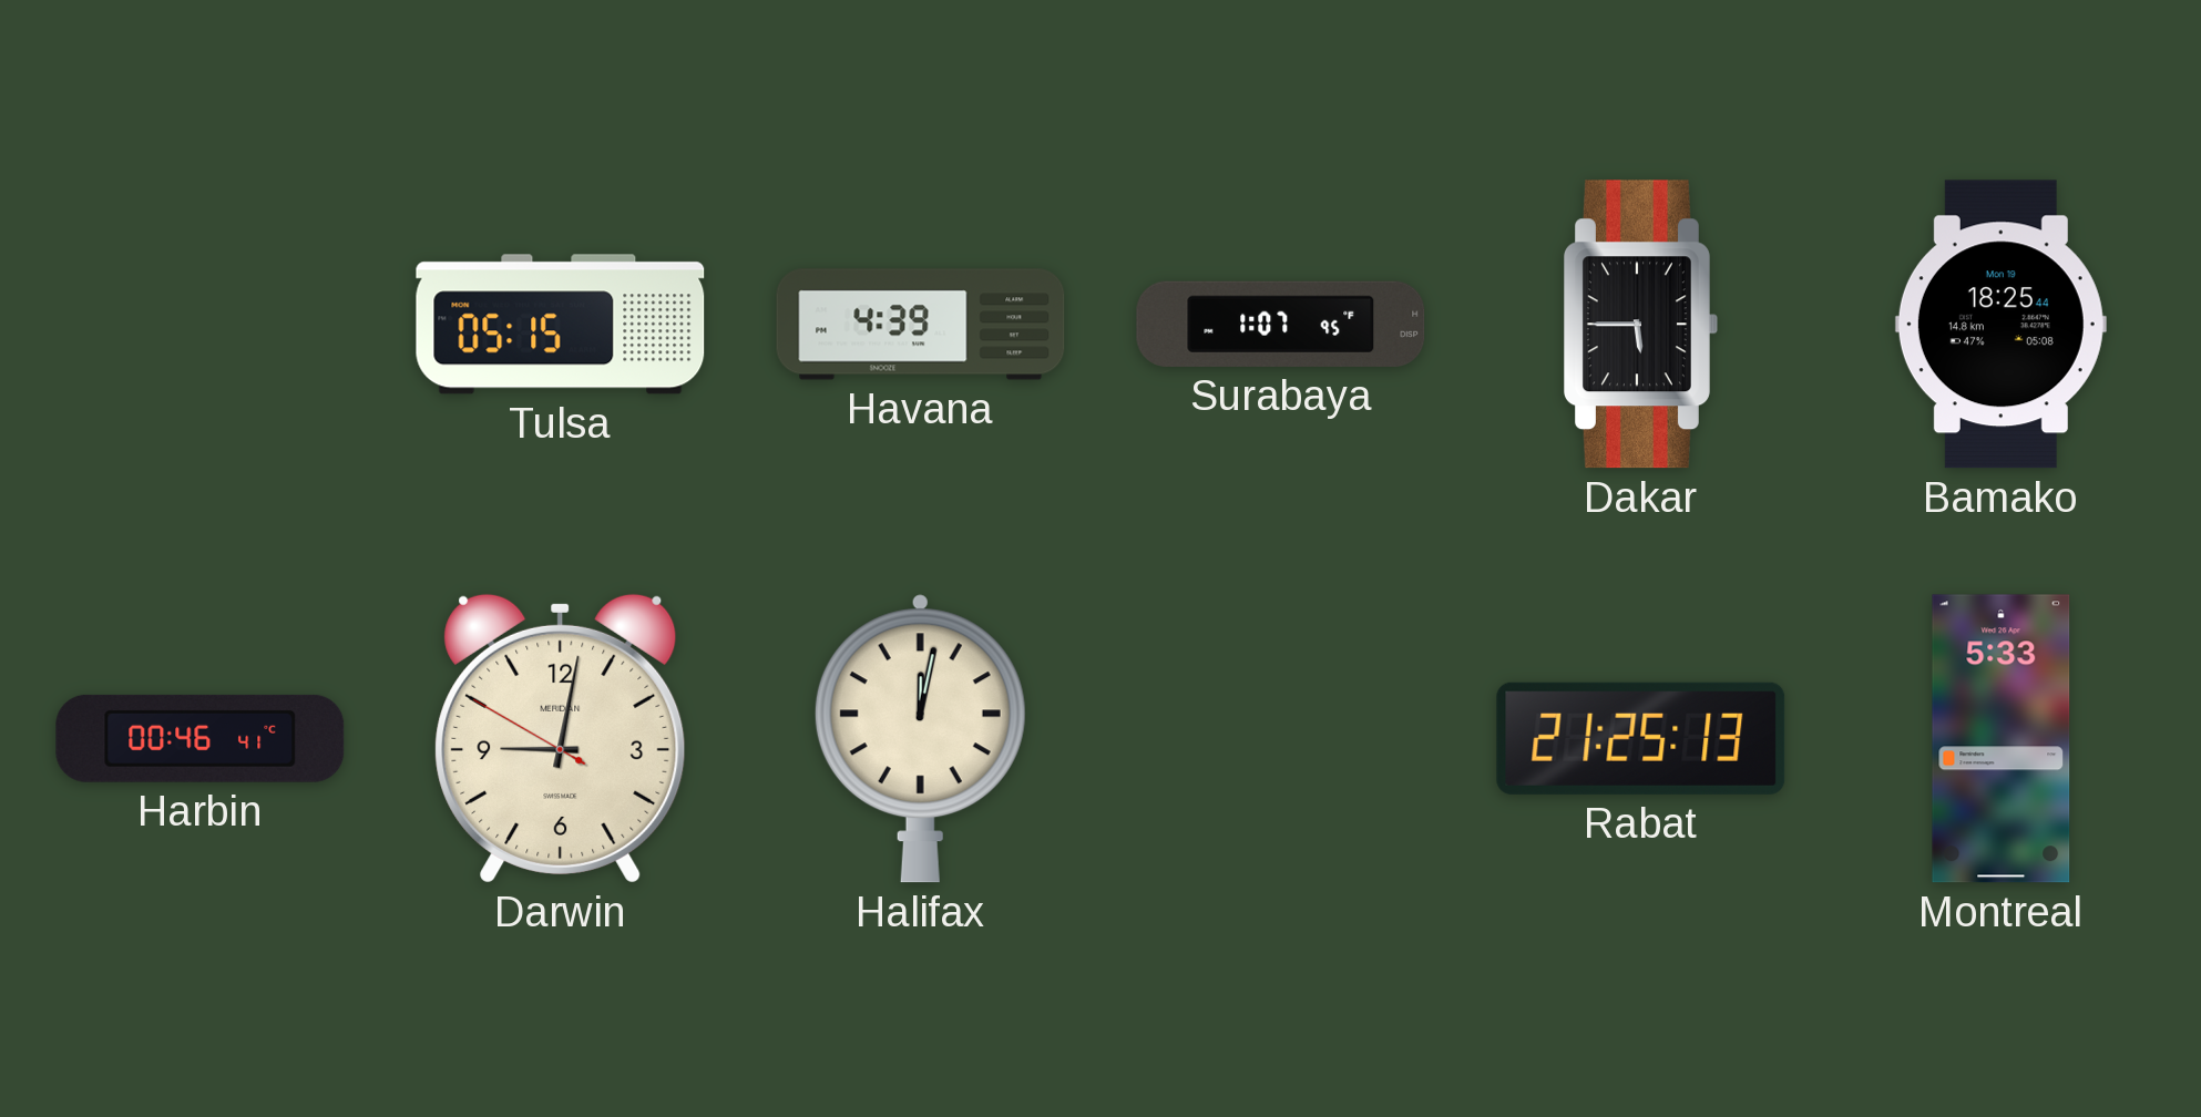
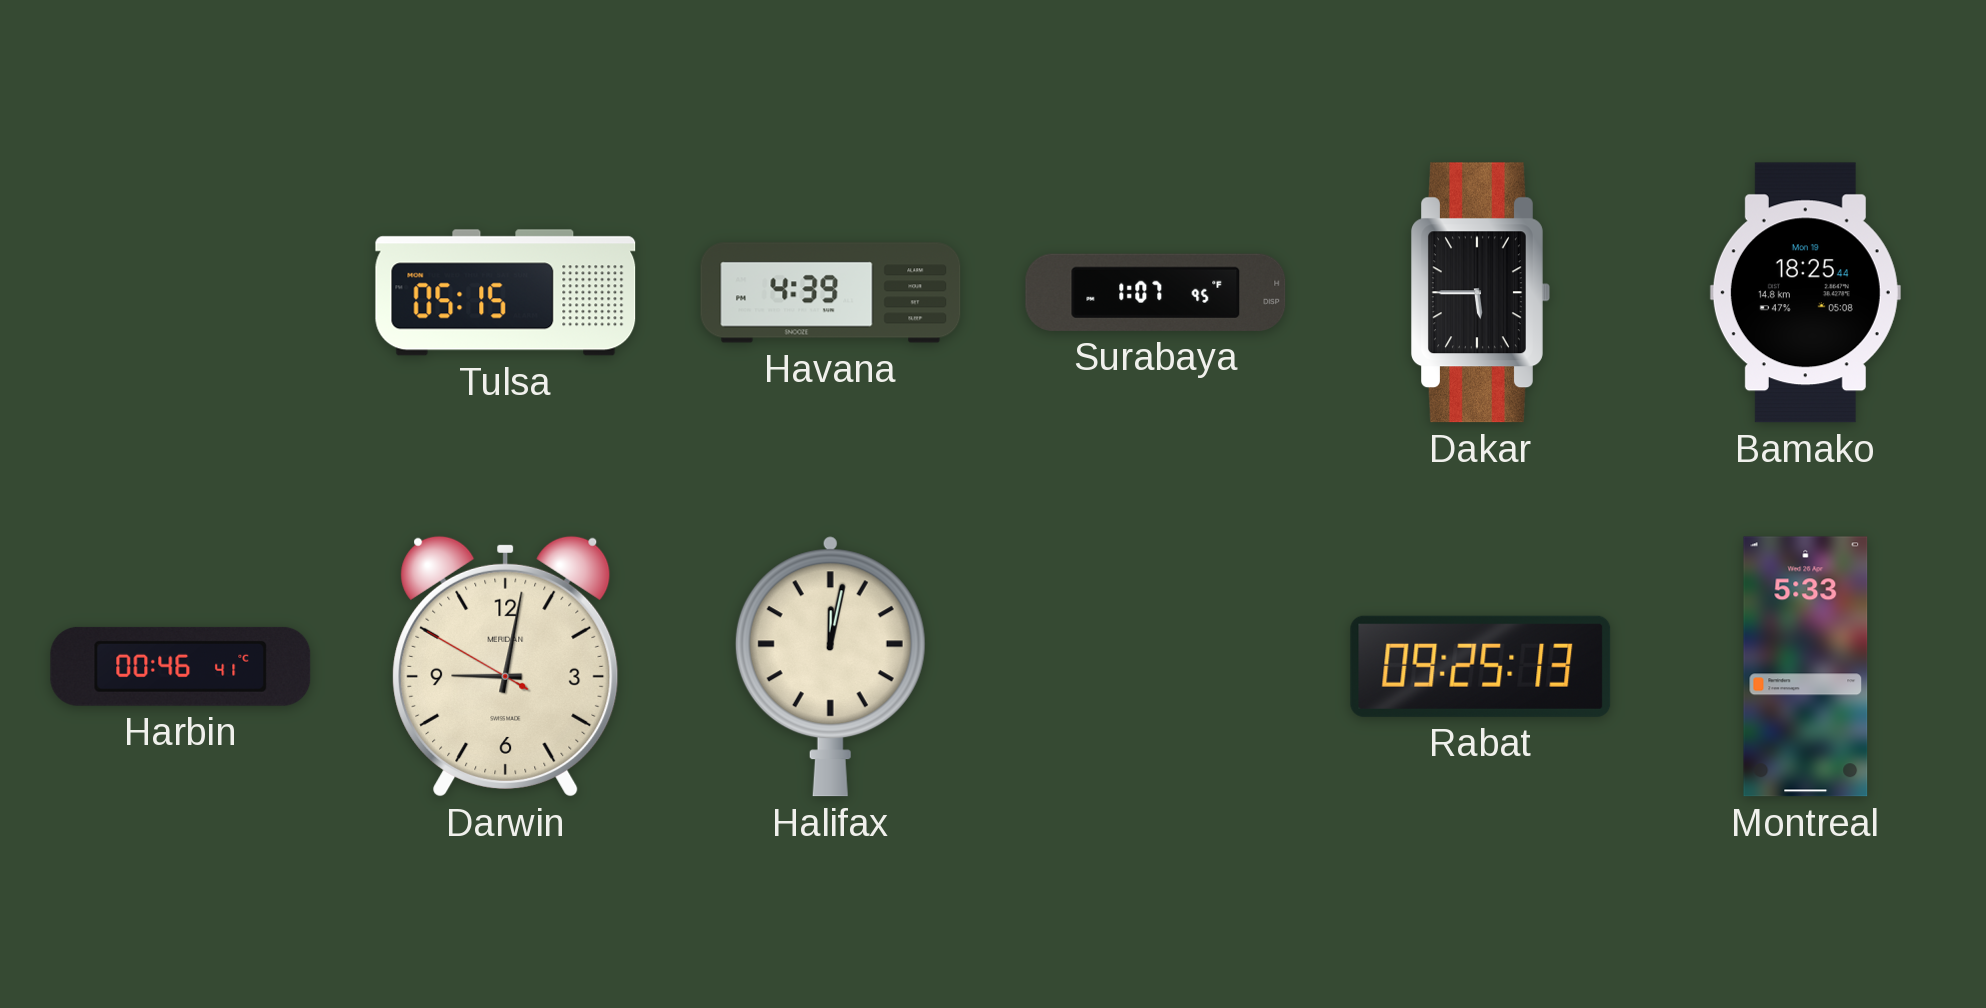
Rabat: 21:25 -> 09:25
